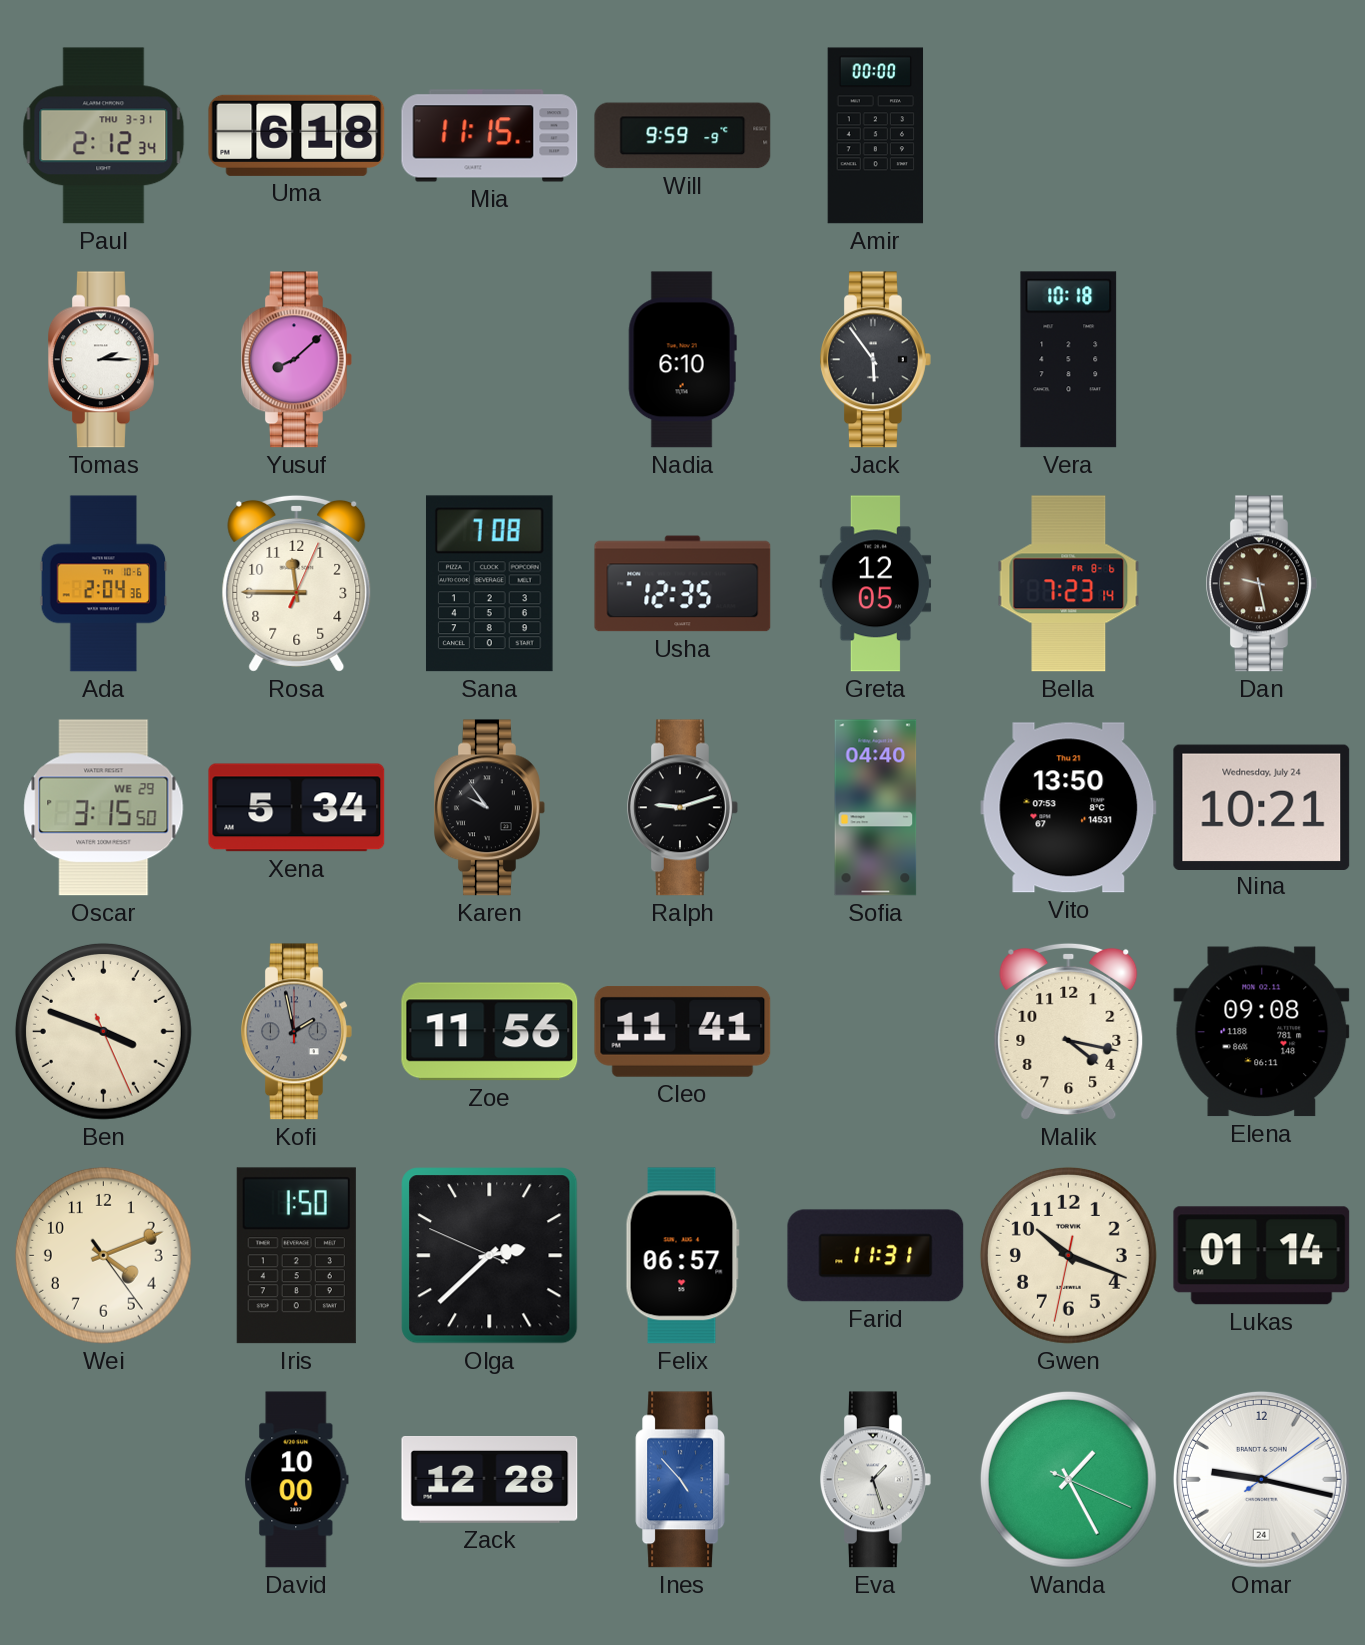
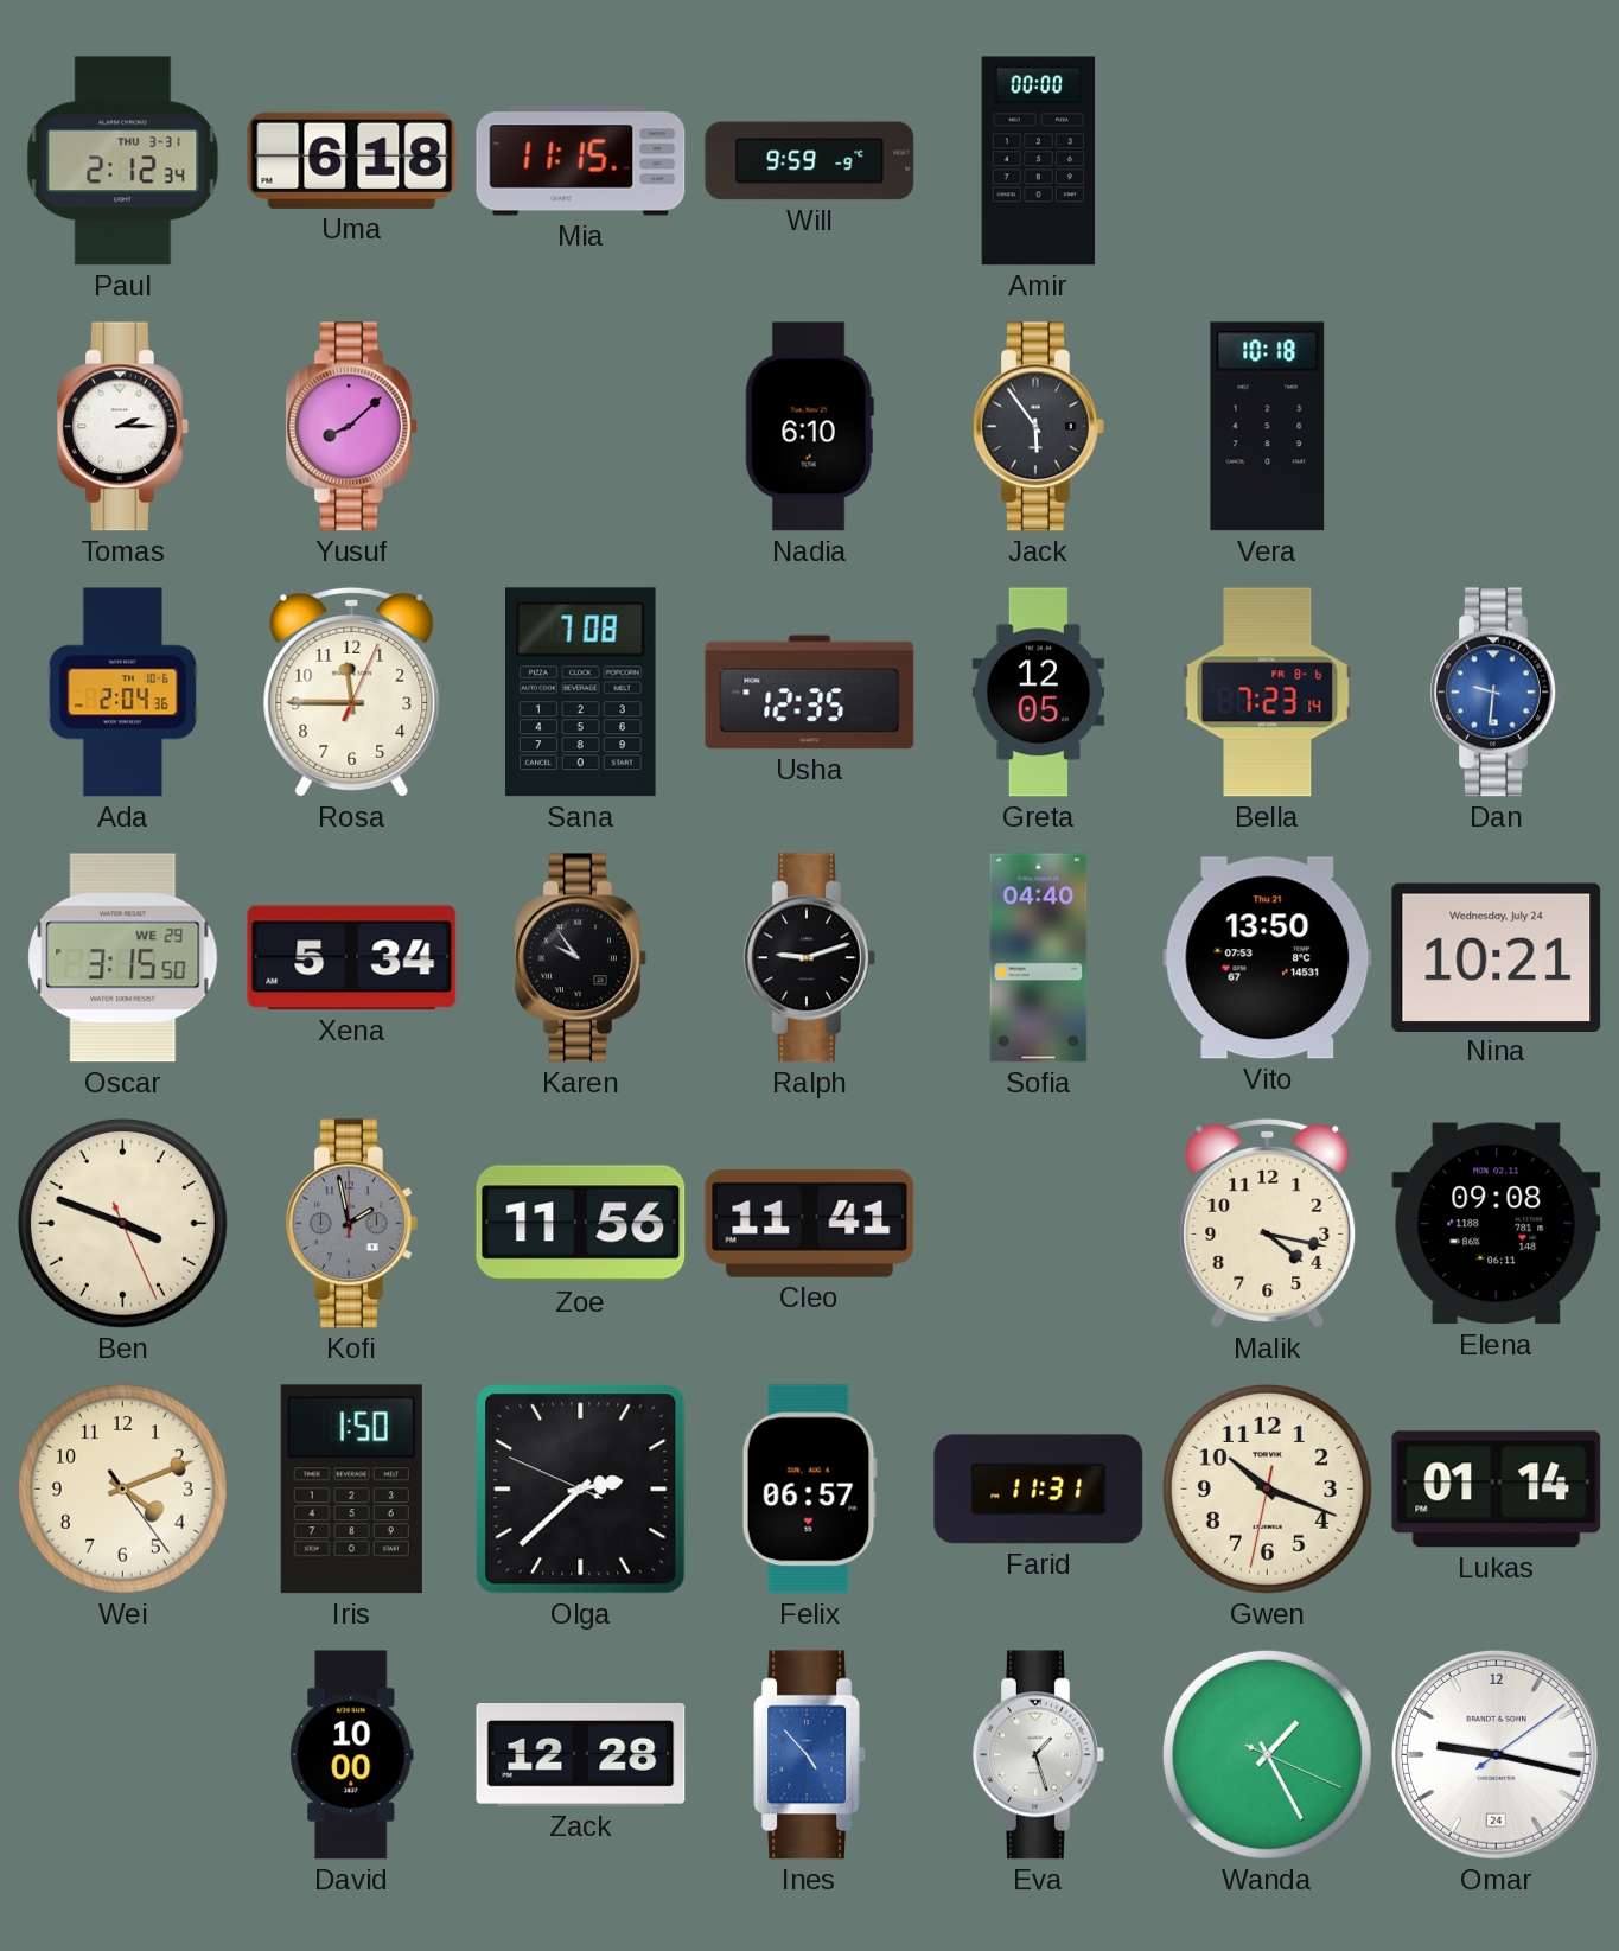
Dan: 9:28 -> 9:31
Dan dial: brown -> blue
